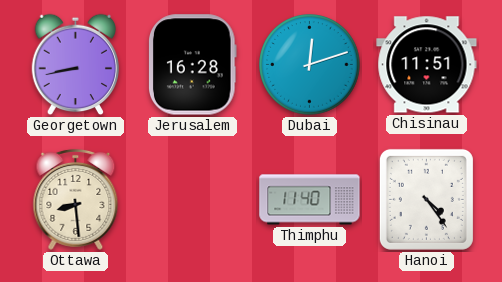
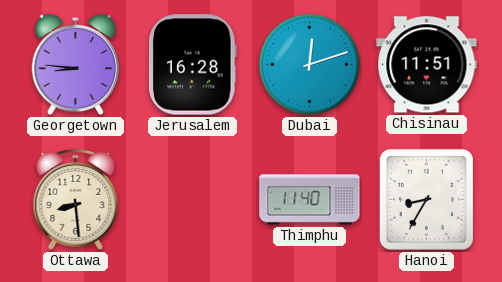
Georgetown: 8:43 -> 8:46
Hanoi: 4:24 -> 8:35
